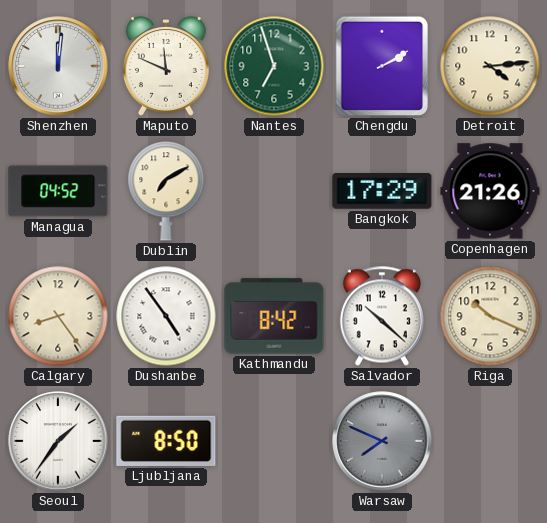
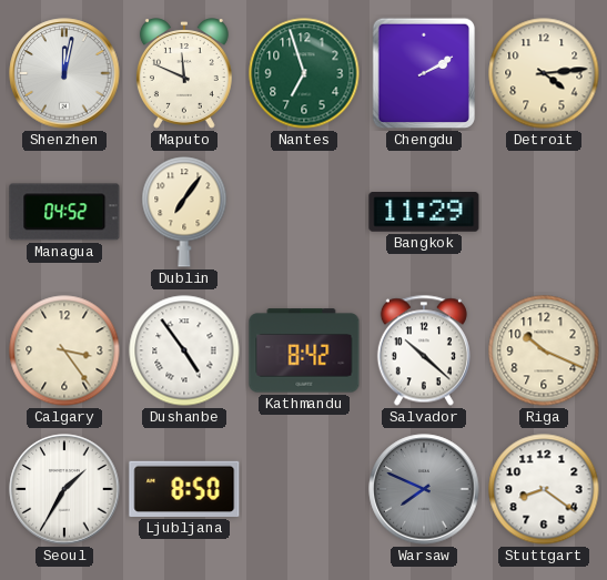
Shenzhen: 12:01 -> 12:02
Dublin: 7:10 -> 7:06
Bangkok: 17:29 -> 11:29
Copenhagen: 21:26 -> none
Calgary: 8:24 -> 3:24
Seoul: 1:36 -> 1:35
Stuttgart: none -> 8:21
